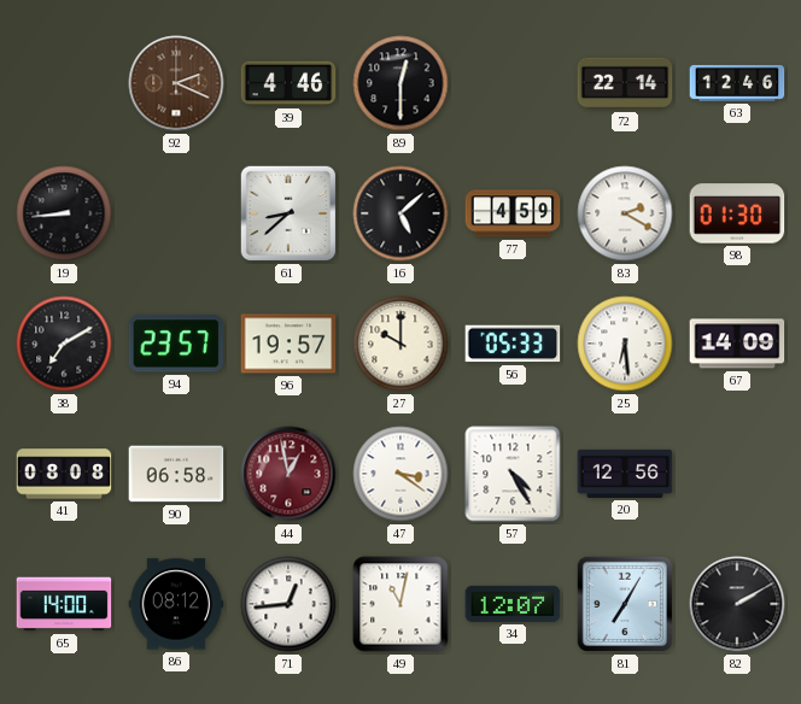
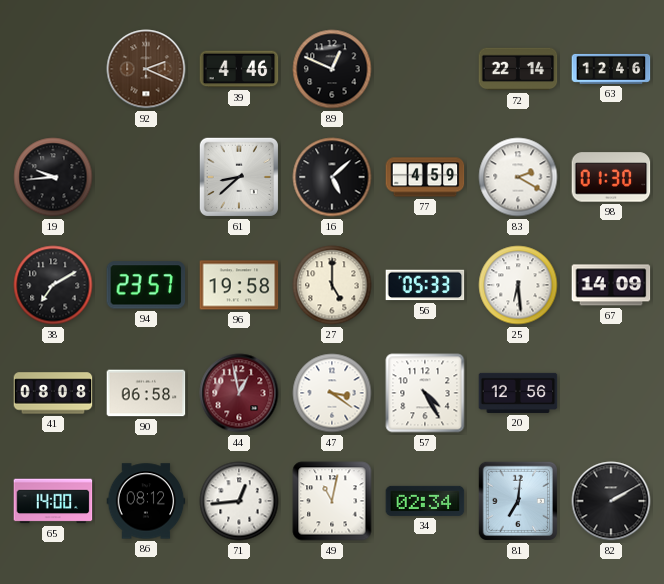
89: 12:30 -> 12:49
19: 8:44 -> 9:44
96: 19:57 -> 19:58
27: 10:00 -> 5:00
34: 12:07 -> 02:34
81: 7:05 -> 7:01
